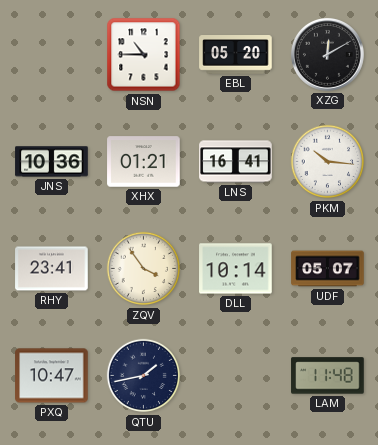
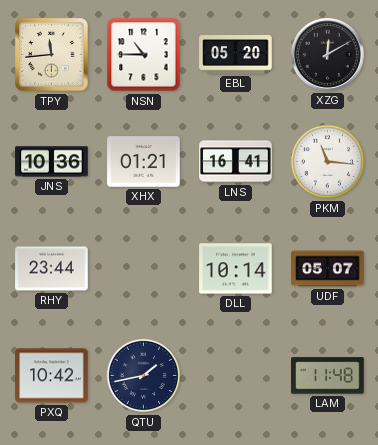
TPY: none -> 11:44
PKM: 10:16 -> 11:16
RHY: 23:41 -> 23:44
ZQV: 3:54 -> none
PXQ: 10:47 -> 10:42
